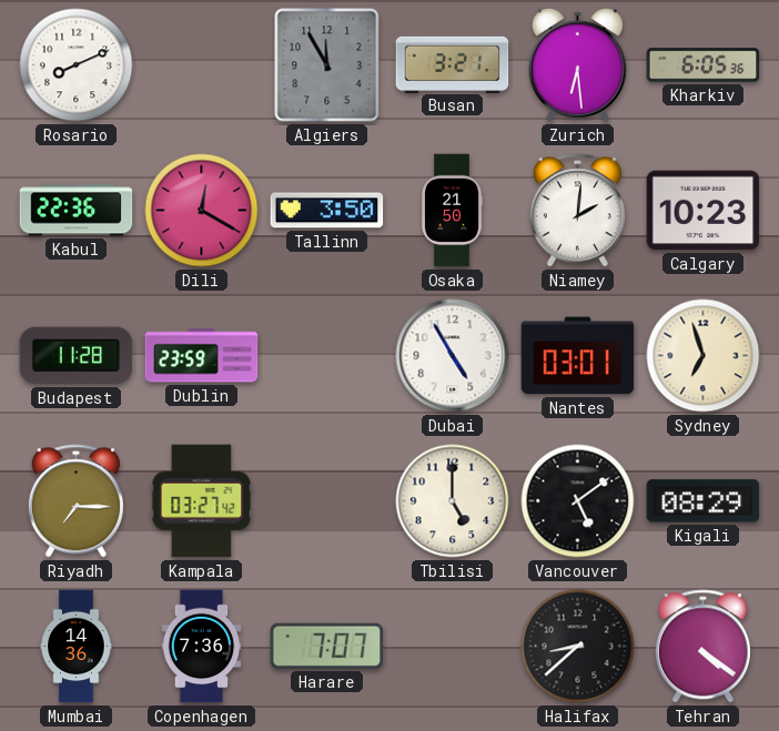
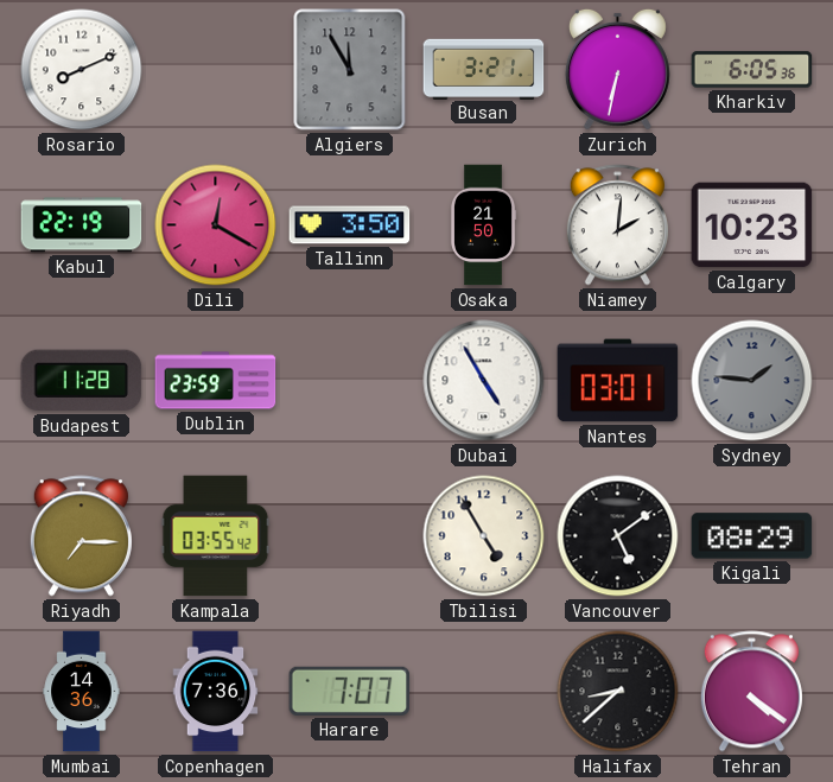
Zurich: 6:29 -> 6:32
Kabul: 22:36 -> 22:19
Sydney: 6:57 -> 1:46
Sydney dial: cream -> grey
Kampala: 03:27 -> 03:55
Tbilisi: 5:00 -> 4:55
